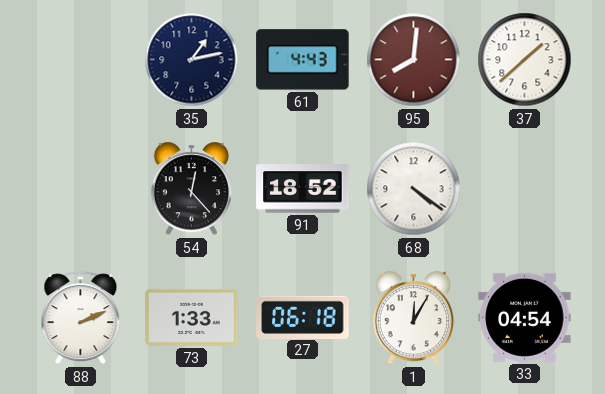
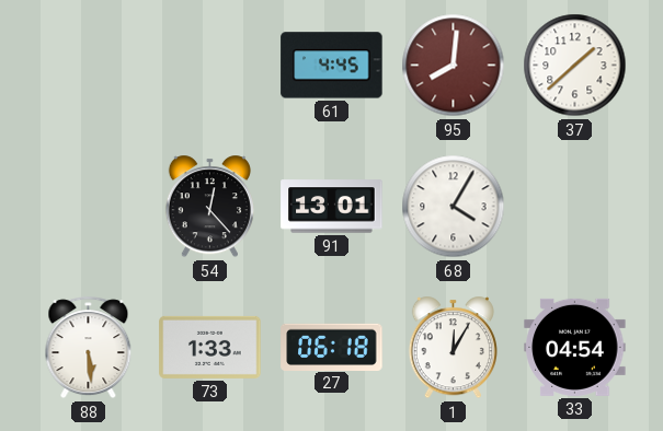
35: 1:13 -> none
61: 4:43 -> 4:45
91: 18:52 -> 13:01
68: 4:21 -> 4:05
88: 2:11 -> 5:29
